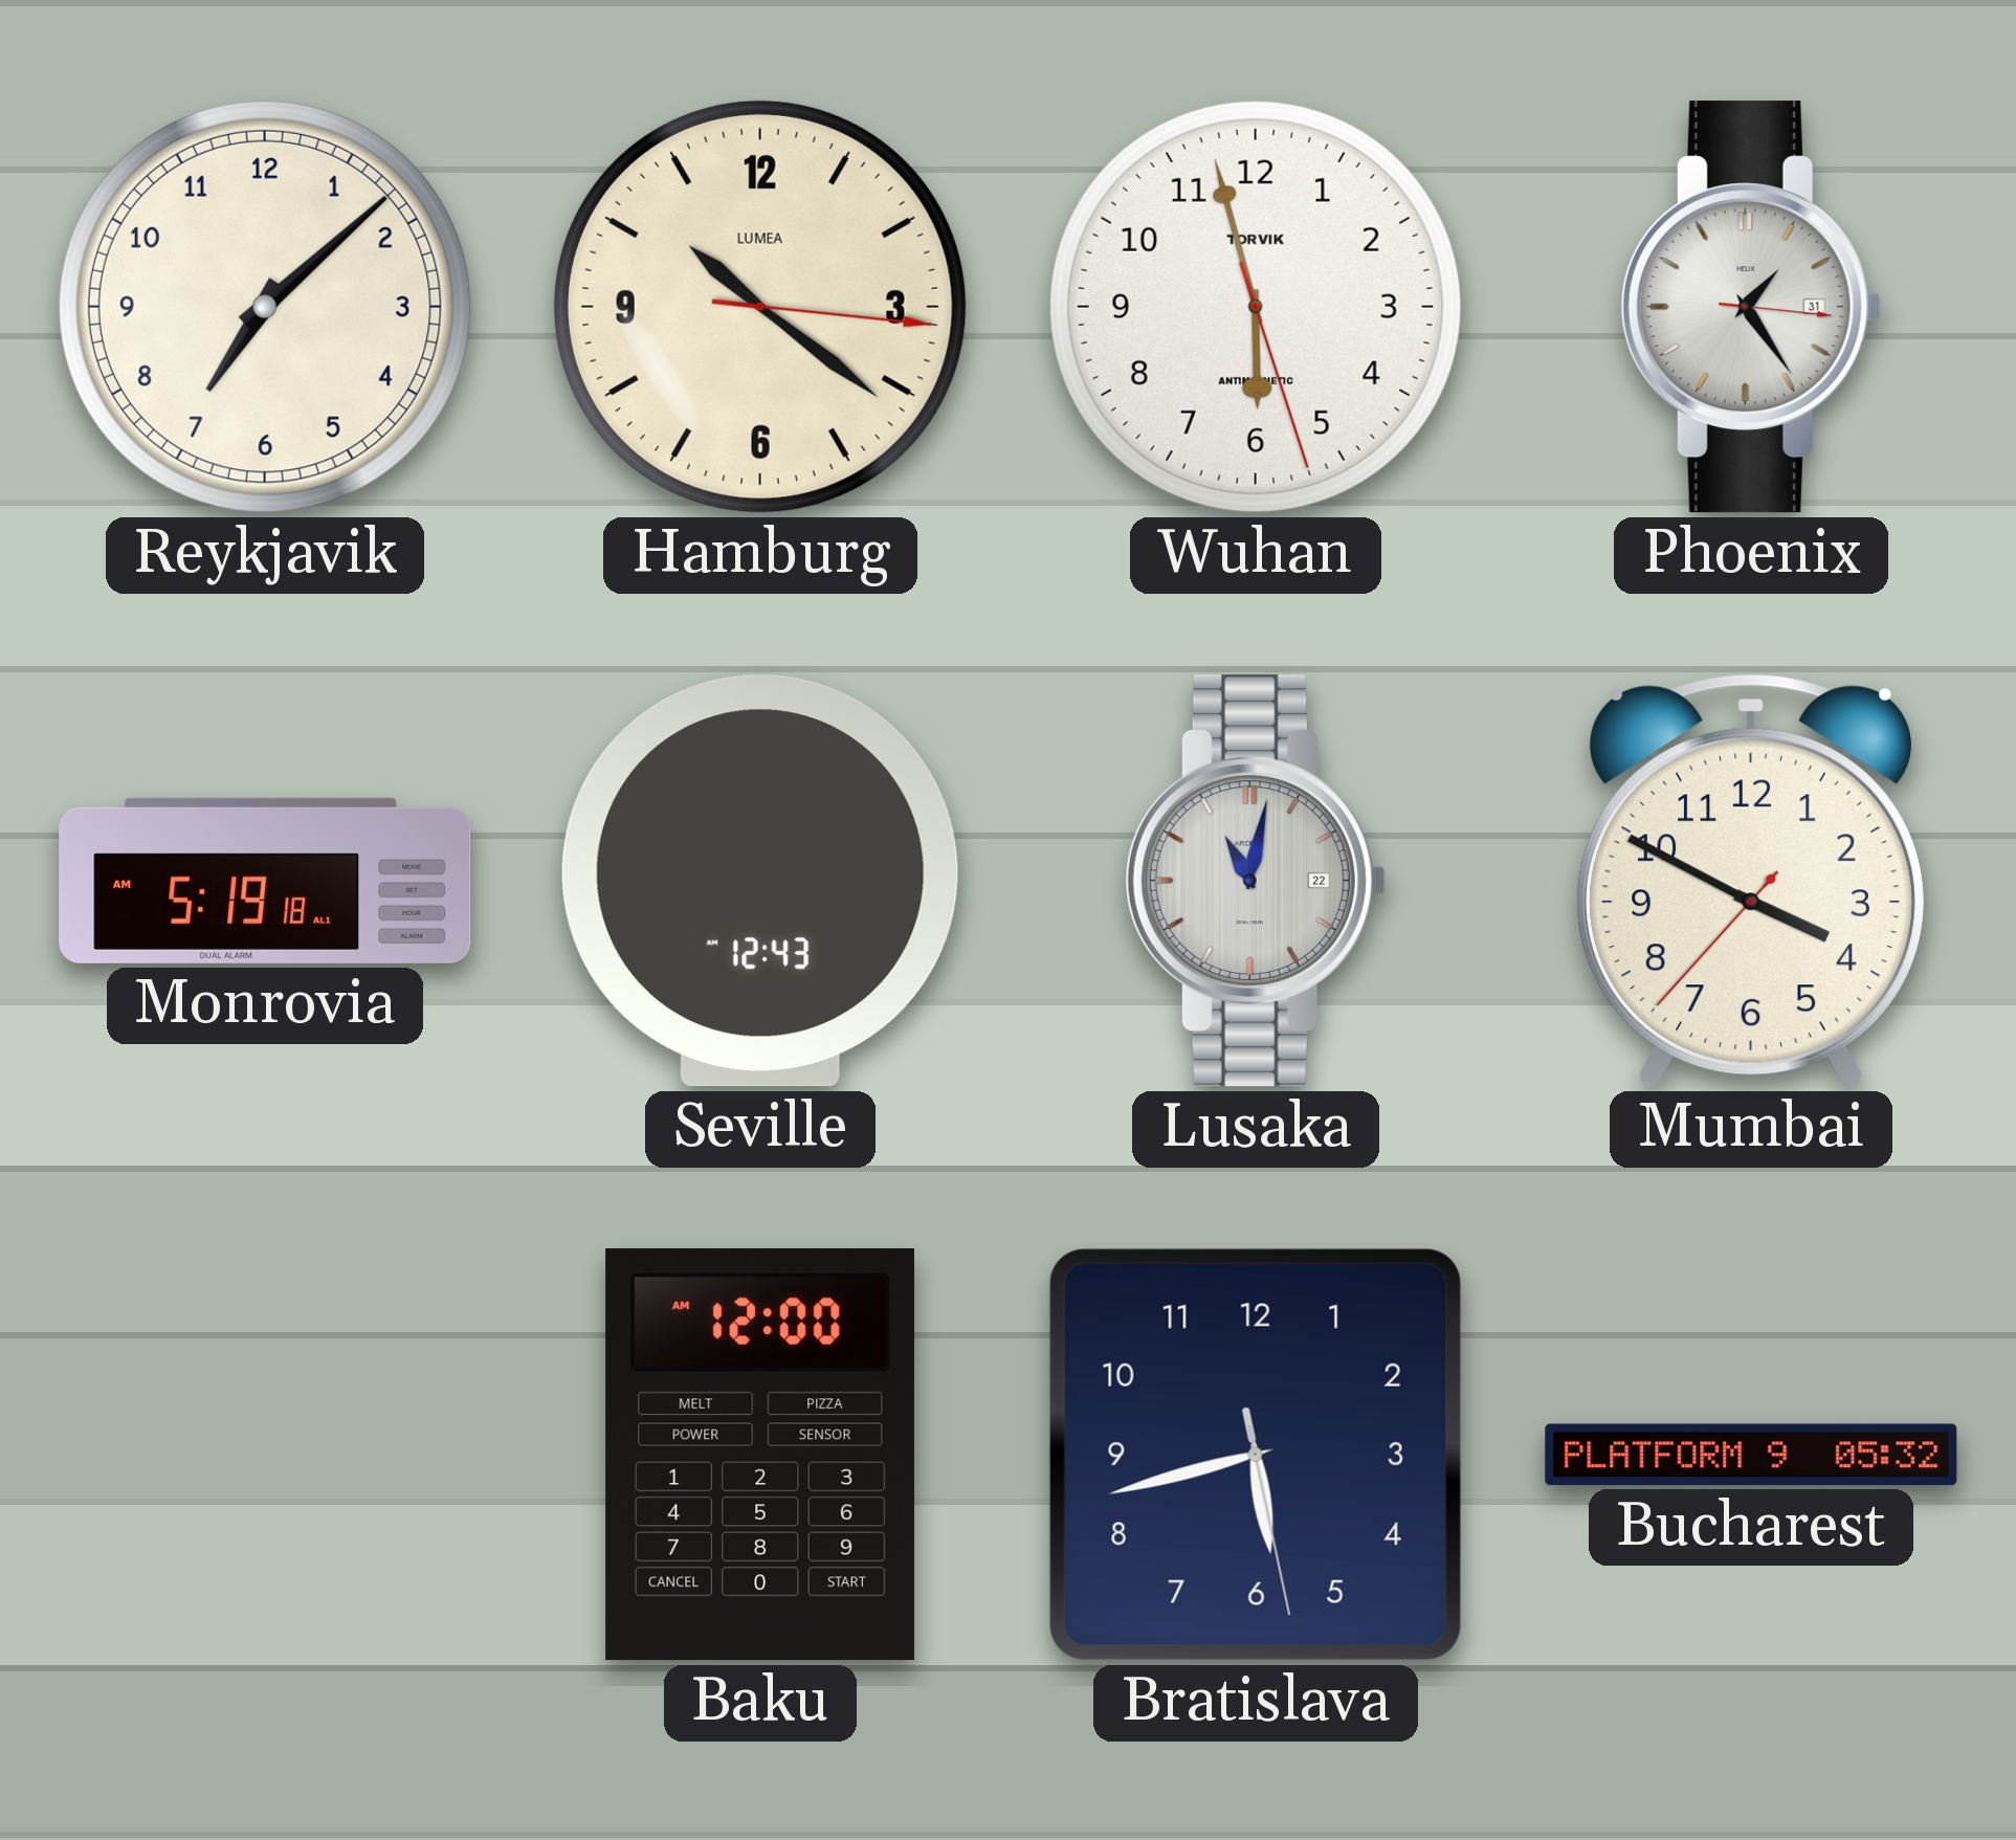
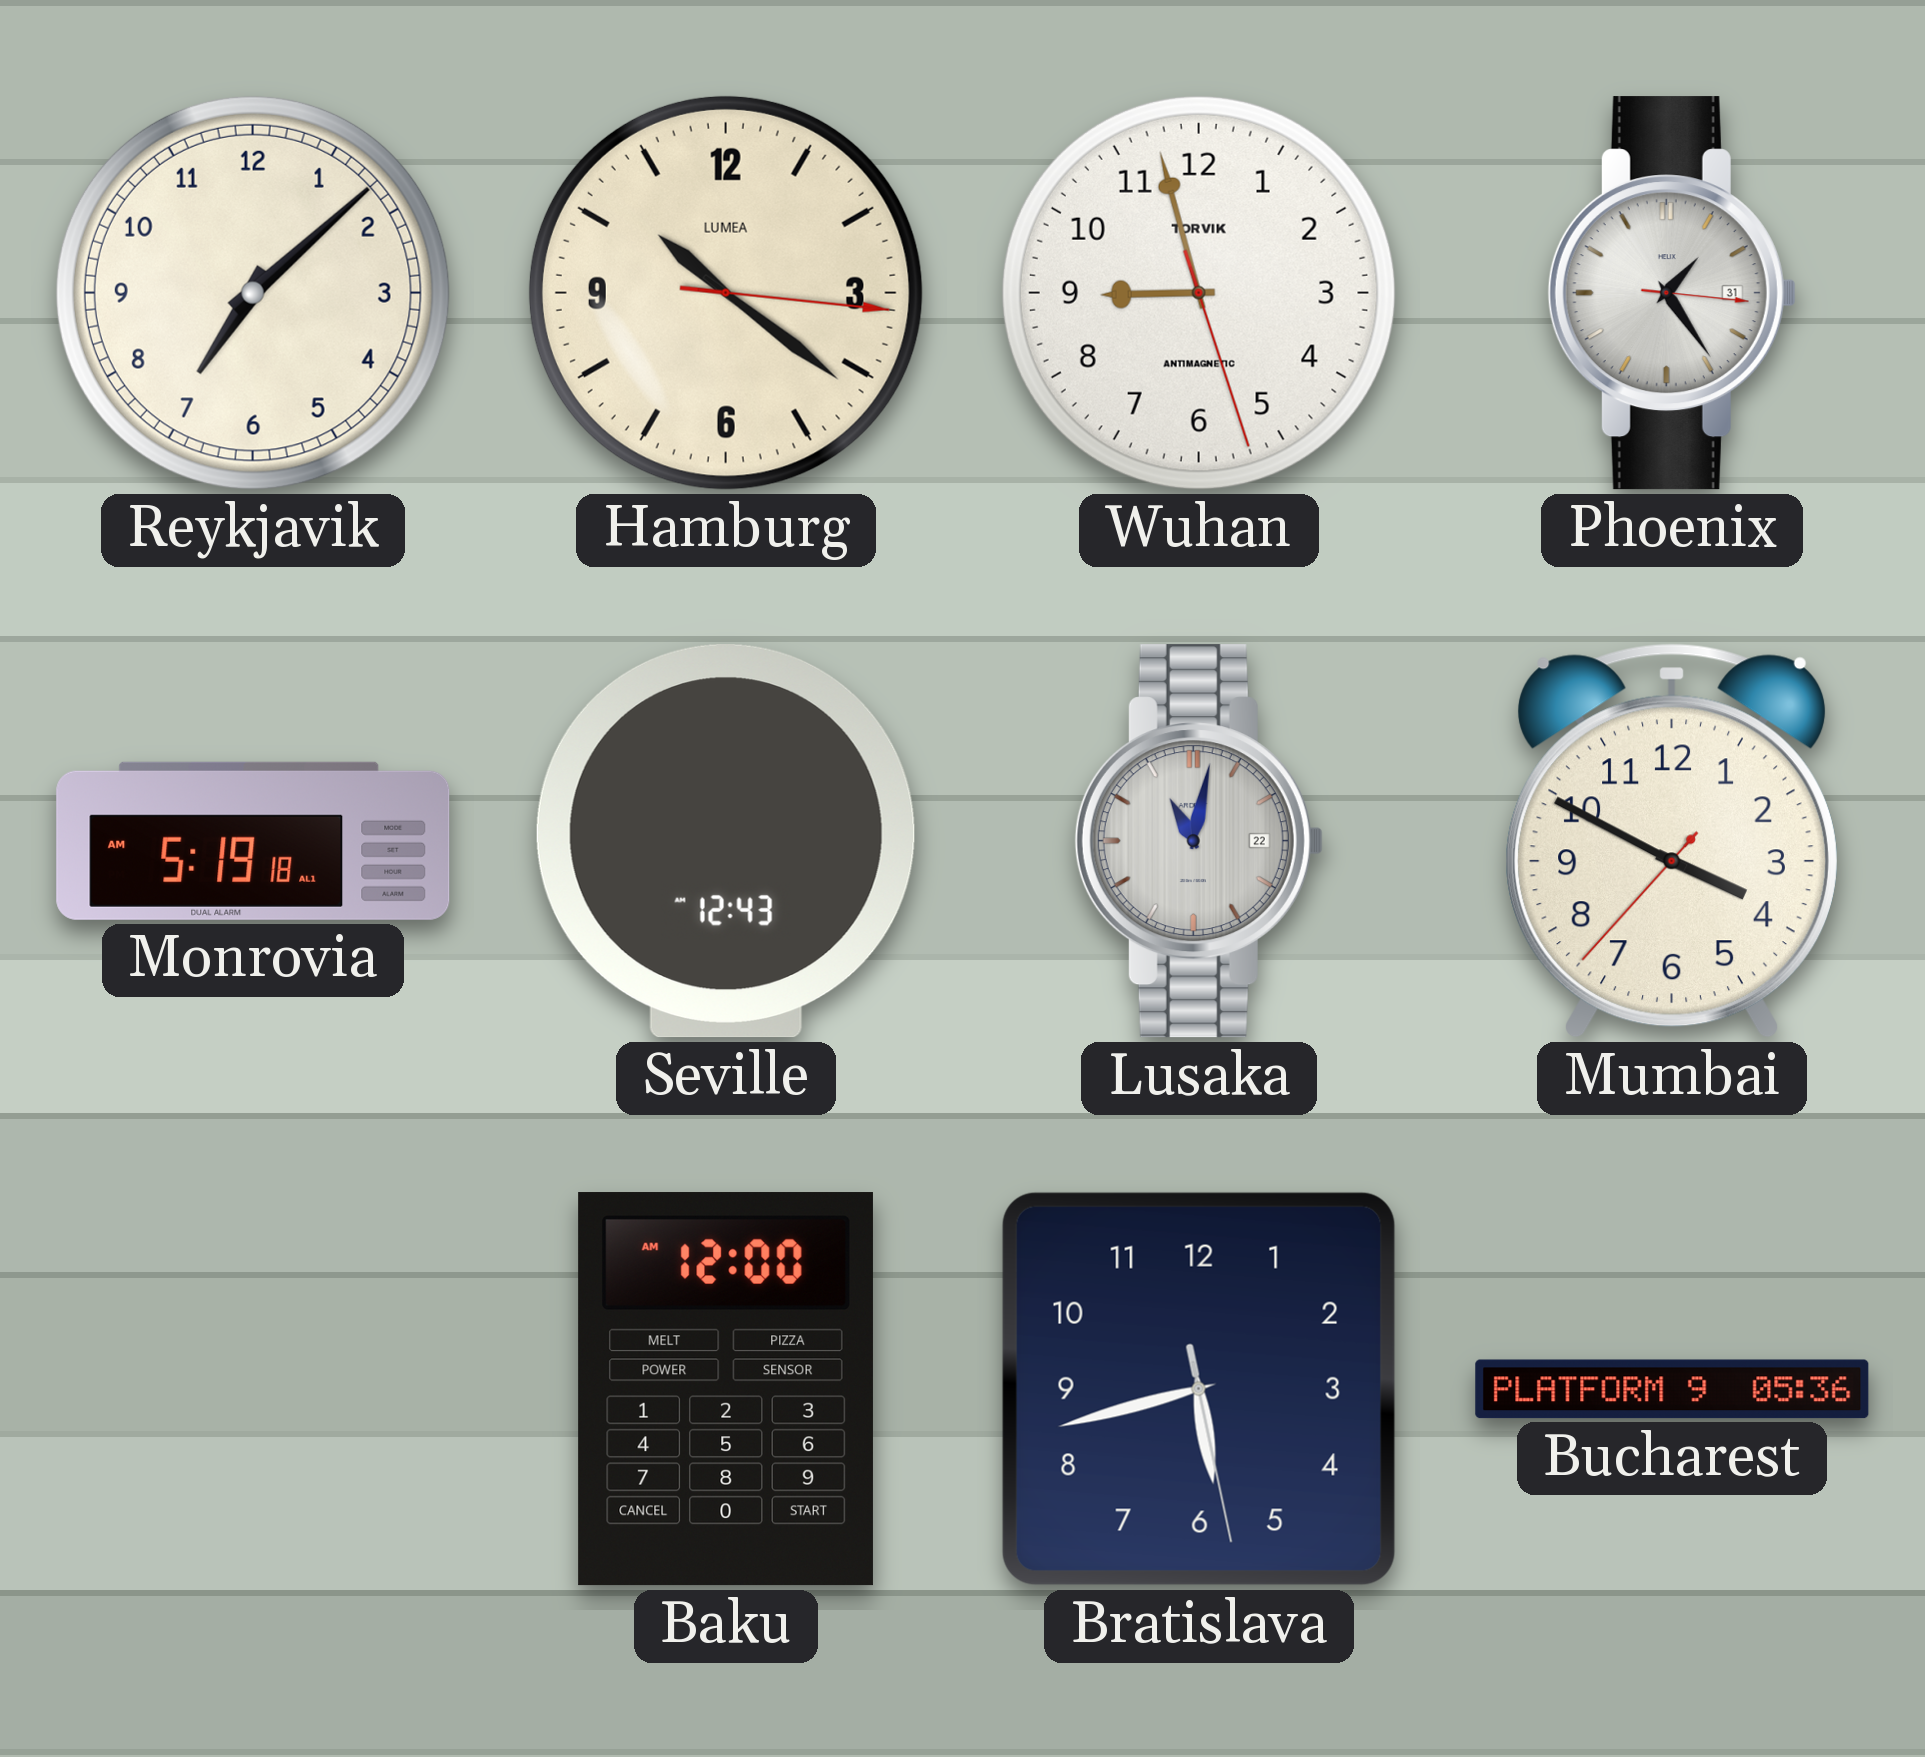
Wuhan: 5:57 -> 8:57
Bucharest: 05:32 -> 05:36
